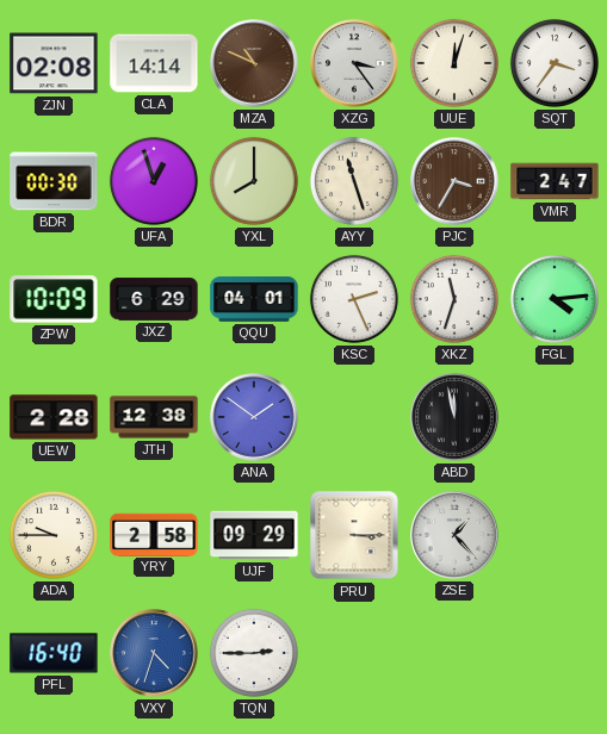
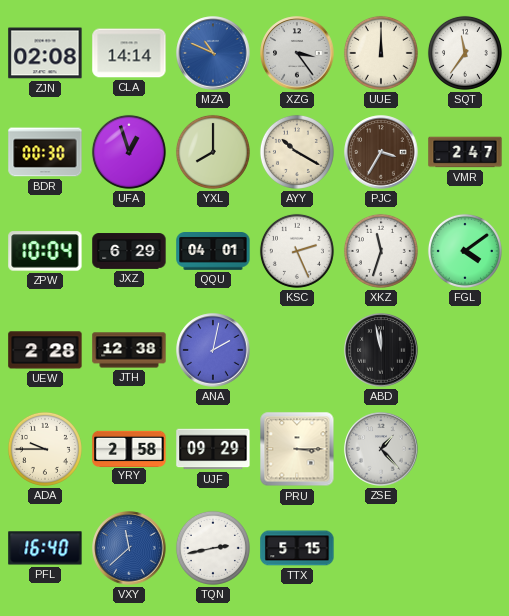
MZA dial: brown -> blue
UUE: 12:03 -> 12:00
SQT: 3:36 -> 11:36
AYY: 11:27 -> 10:20
ZPW: 10:09 -> 10:04
FGL: 4:14 -> 4:09
ANA: 1:51 -> 2:02
VXY: 4:33 -> 11:38
TQN: 2:45 -> 2:43
TTX: none -> 5:15
